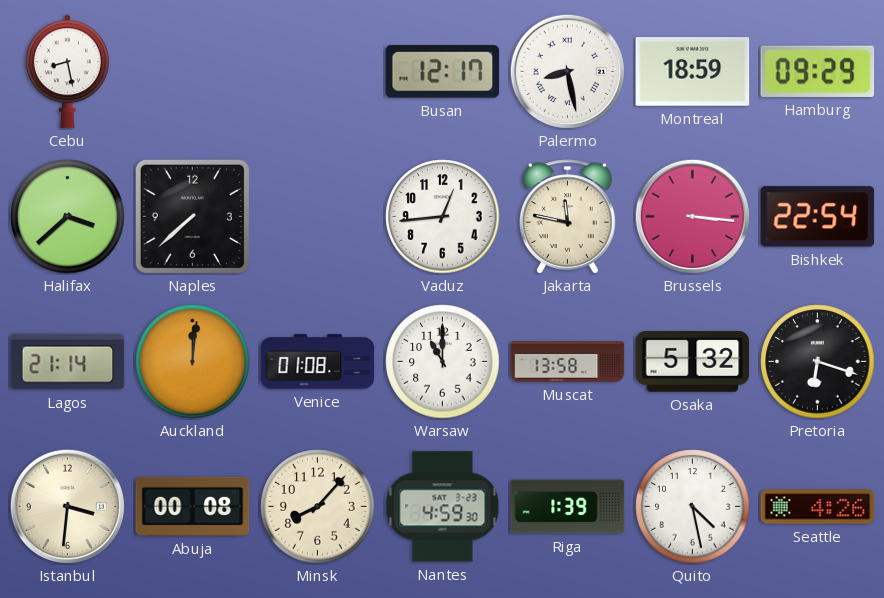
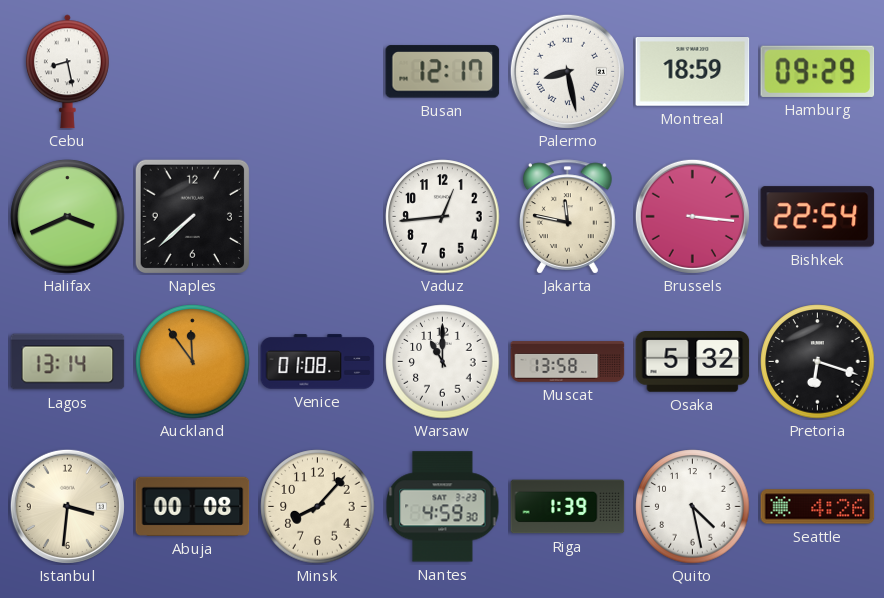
Halifax: 3:38 -> 3:41
Lagos: 21:14 -> 13:14
Auckland: 12:01 -> 11:54
